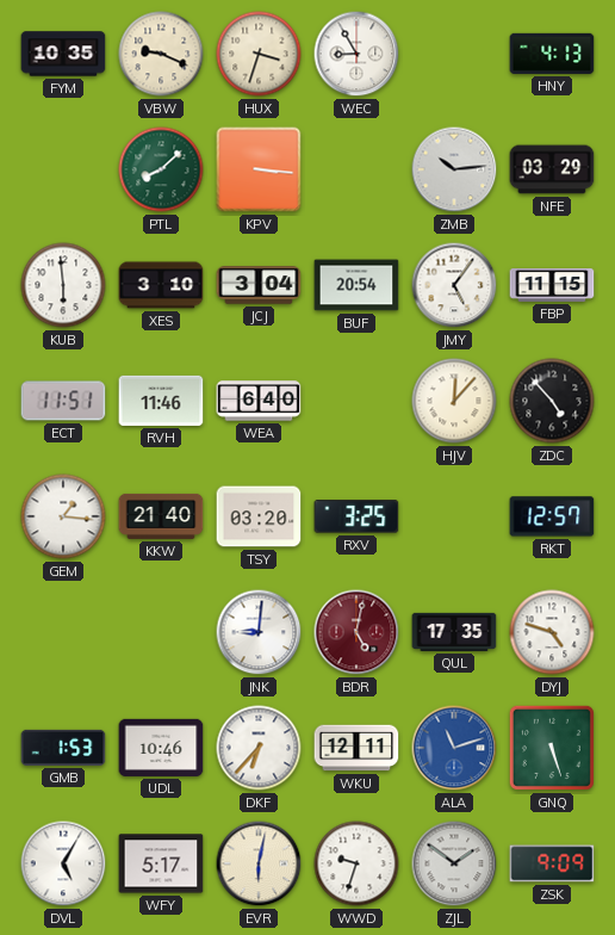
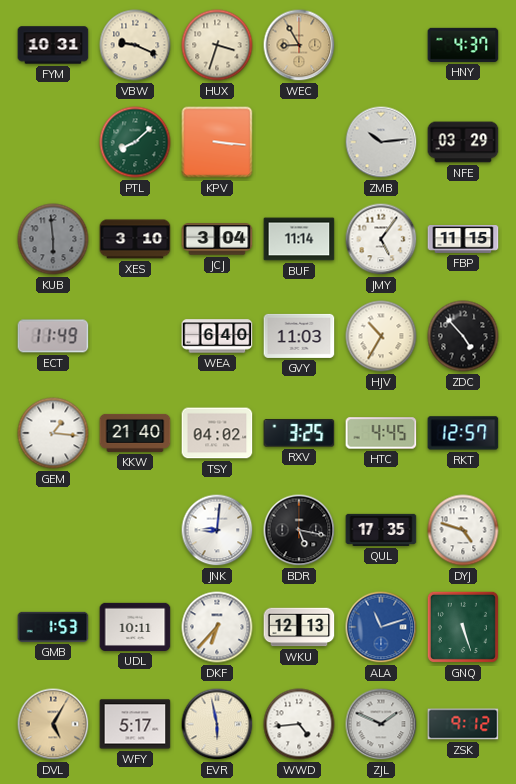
FYM: 10:35 -> 10:31
WEC dial: white -> champagne
HNY: 4:13 -> 4:37
KUB dial: white -> grey
BUF: 20:54 -> 11:14
ECT: 11:51 -> 11:49
RVH: 11:46 -> none
GVY: none -> 11:03
HJV: 12:07 -> 10:35
TSY: 03:20 -> 04:02
HTC: none -> 4:45
BDR: 5:02 -> 5:17
BDR dial: burgundy -> black
UDL: 10:46 -> 10:11
WKU: 12:11 -> 12:13
DVL dial: white -> champagne
EVR: 6:02 -> 5:58
WWD: 9:33 -> 4:44
ZJL: 1:51 -> 1:49
ZSK: 9:09 -> 9:12
